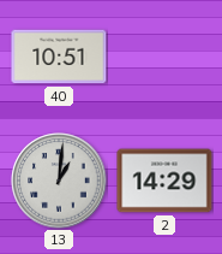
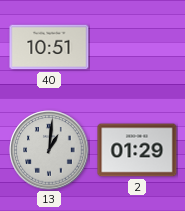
2: 14:29 -> 01:29
